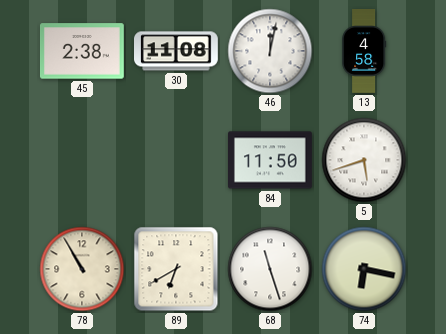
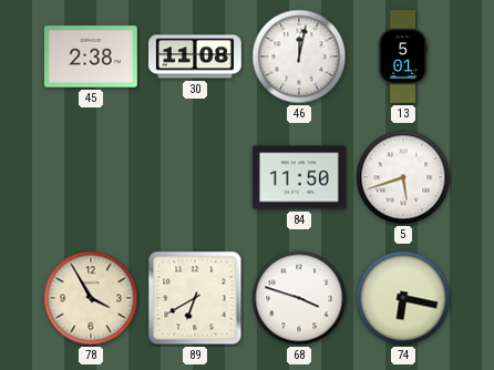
13: 4:58 -> 5:01
78: 10:55 -> 3:55
68: 11:27 -> 3:48
